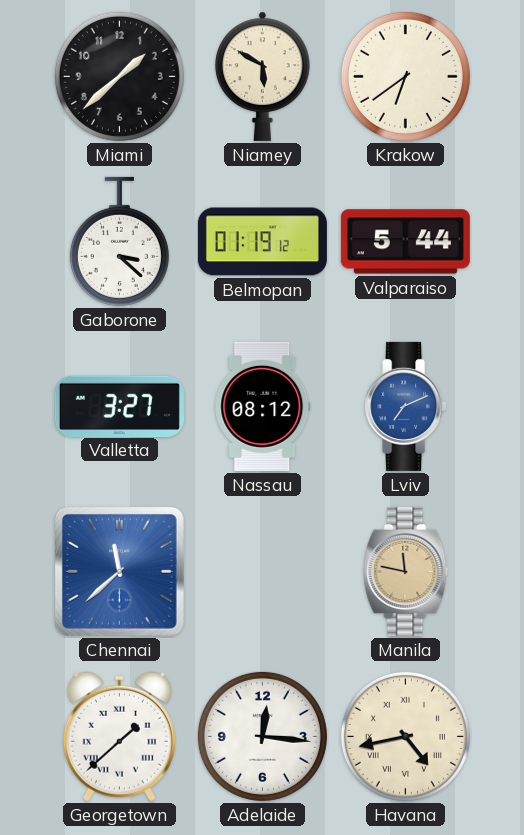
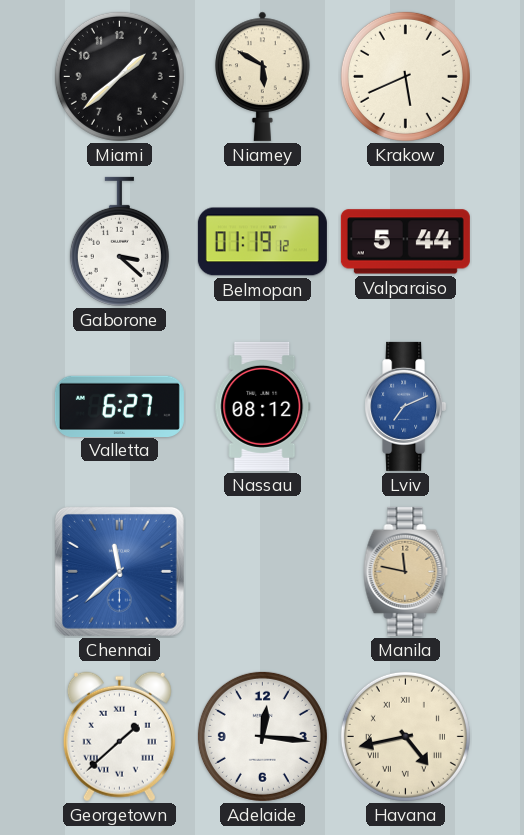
Krakow: 6:39 -> 5:41
Valletta: 3:27 -> 6:27
